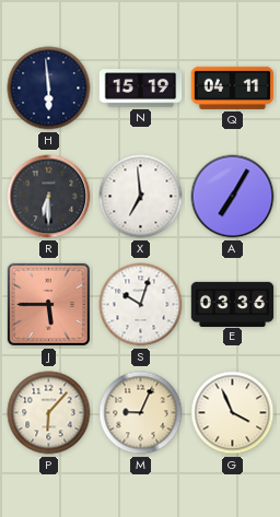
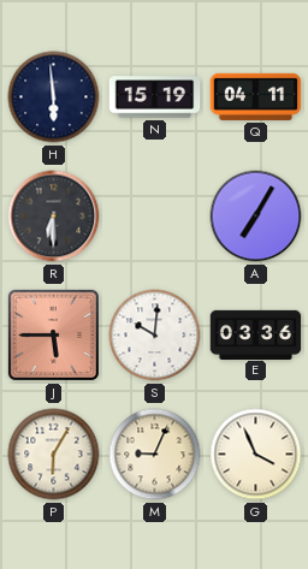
X: 6:59 -> none
S: 10:03 -> 10:01
P: 6:07 -> 6:05
